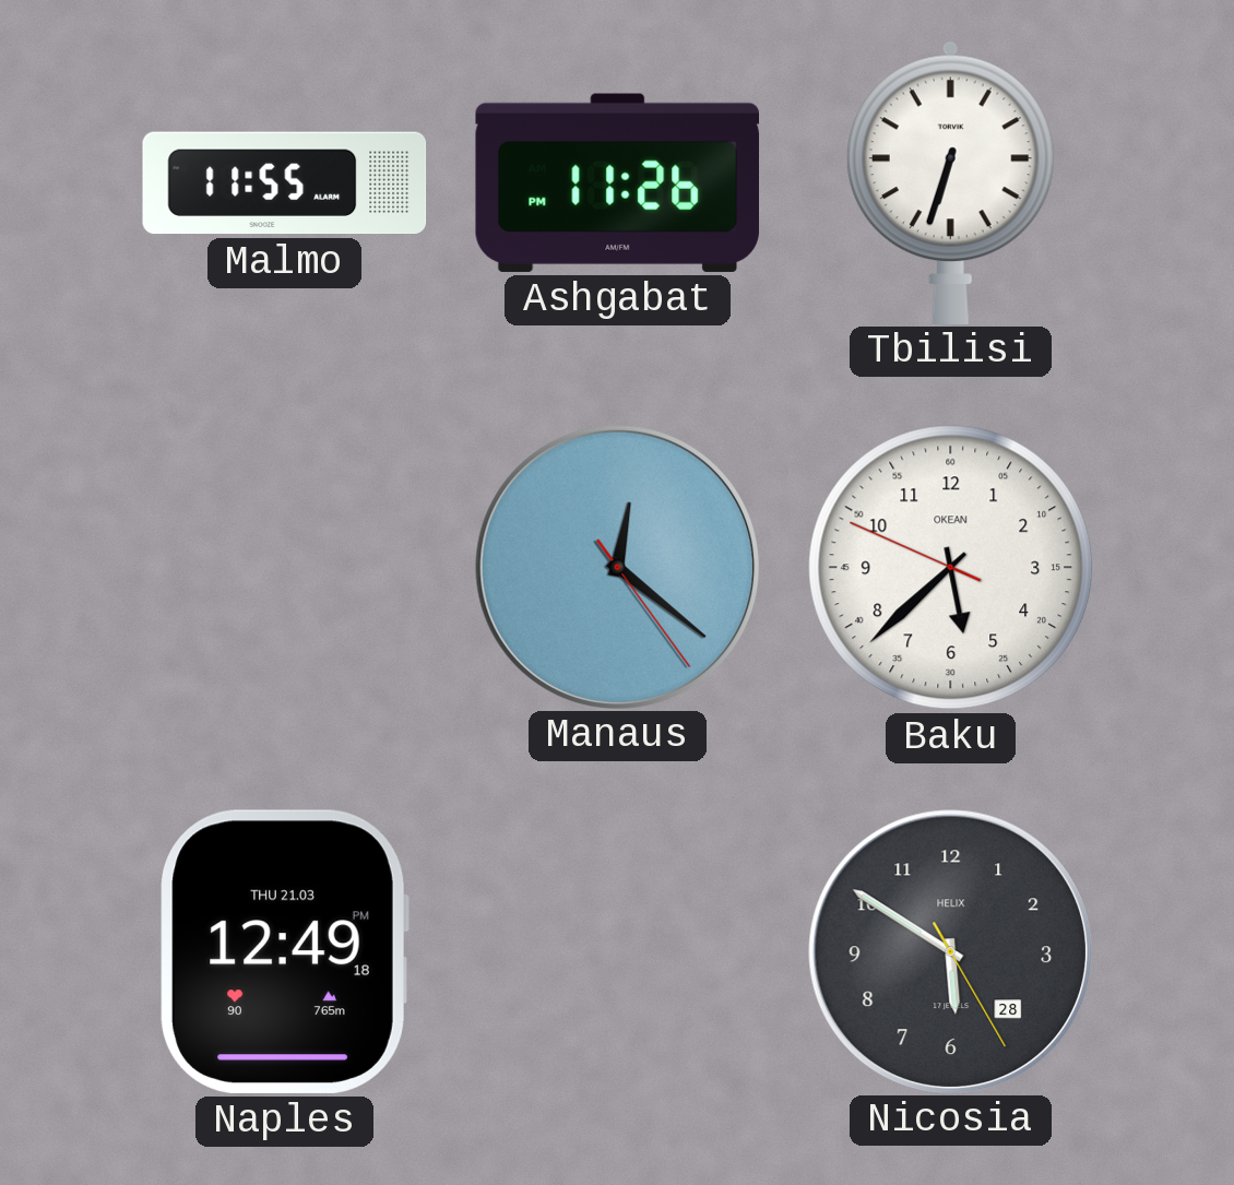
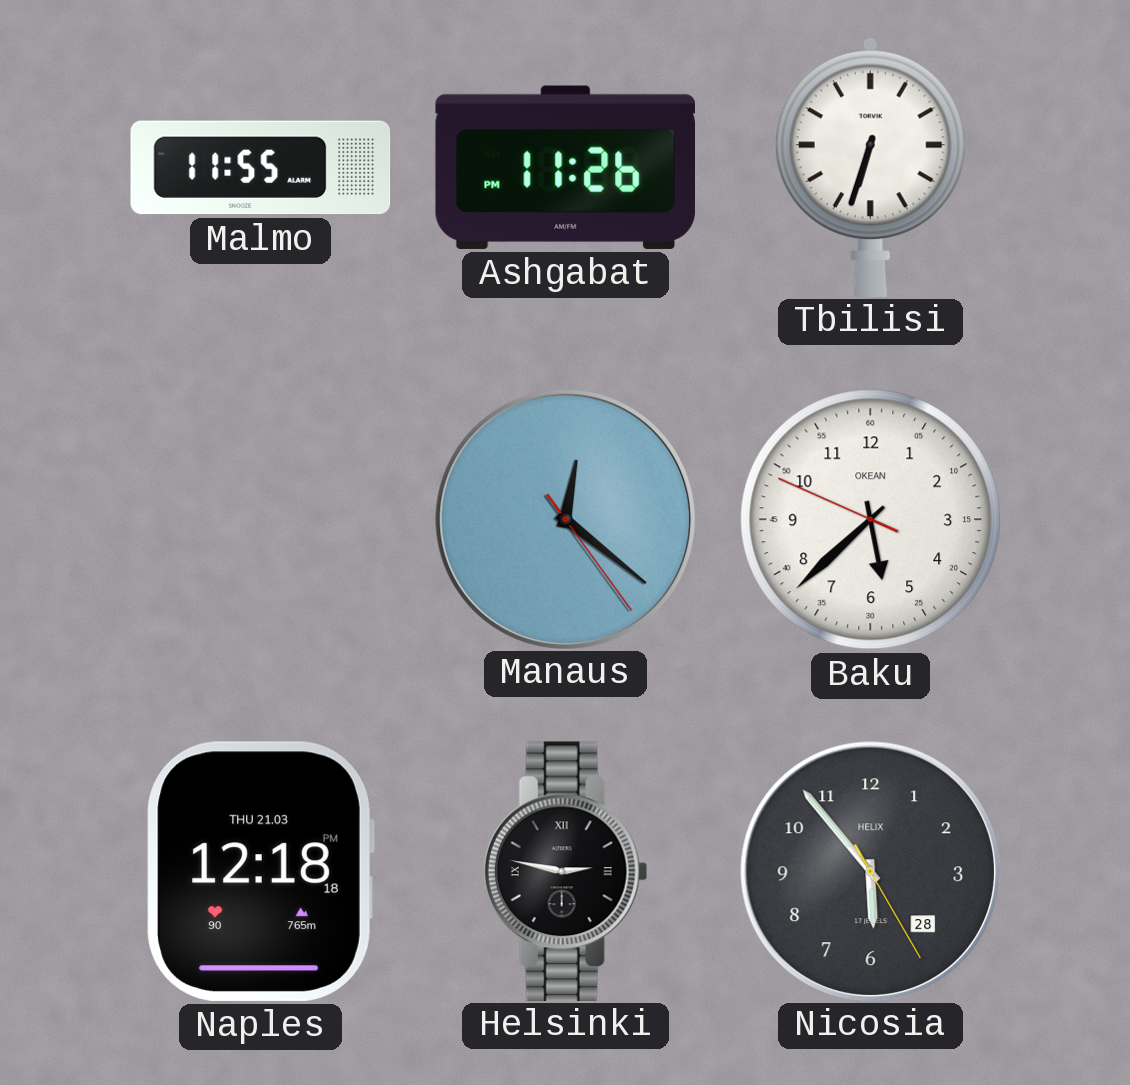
Naples: 12:49 -> 12:18
Helsinki: none -> 2:47
Nicosia: 5:50 -> 5:53
